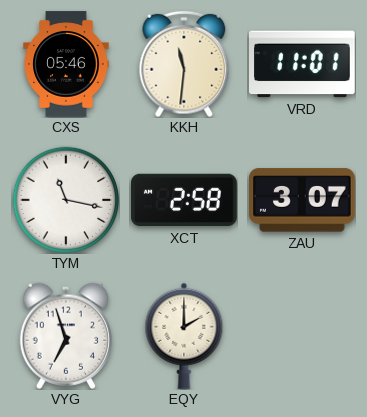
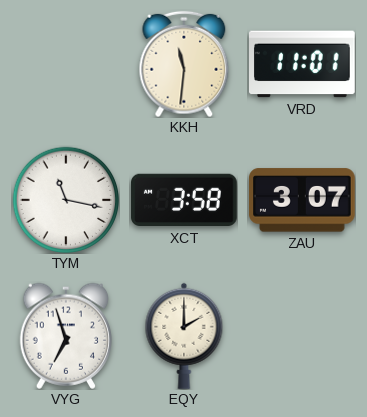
CXS: 05:46 -> none
XCT: 2:58 -> 3:58
